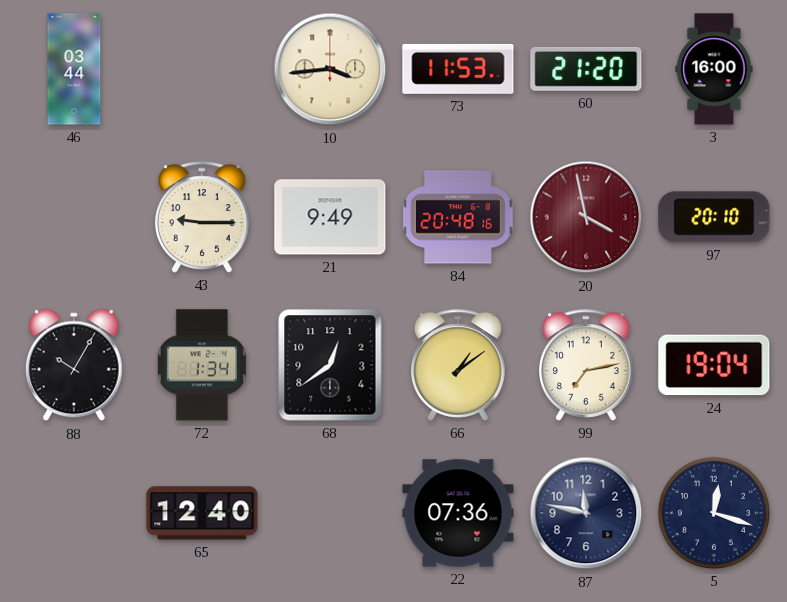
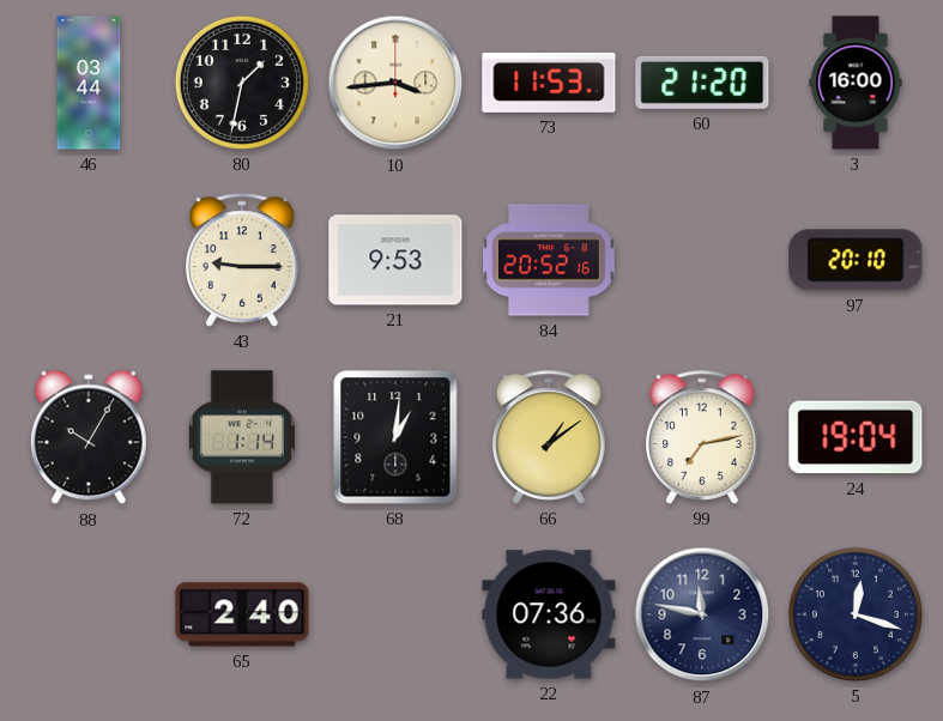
80: none -> 1:32
21: 9:49 -> 9:53
84: 20:48 -> 20:52
20: 3:58 -> none
72: 1:34 -> 1:14
68: 12:39 -> 1:01
65: 12:40 -> 2:40
